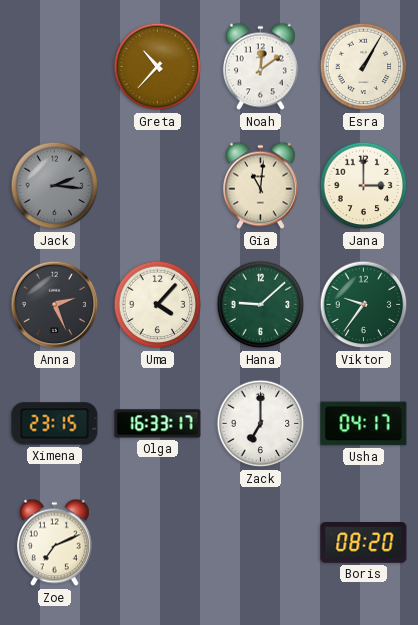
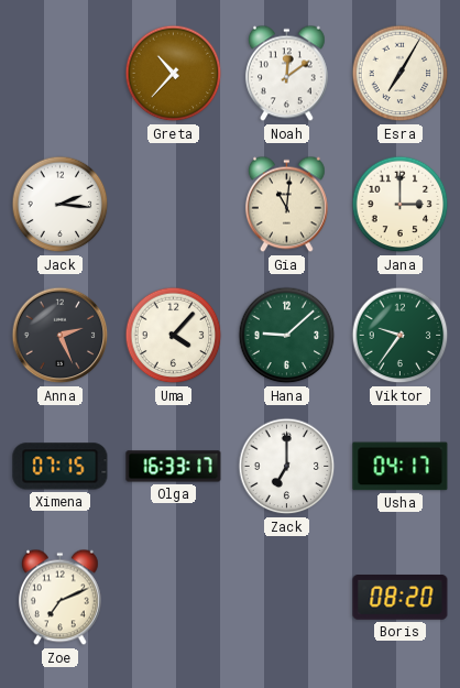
Esra: 1:05 -> 7:05
Jack dial: grey -> white
Ximena: 23:15 -> 07:15
